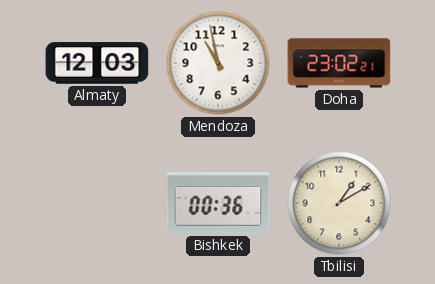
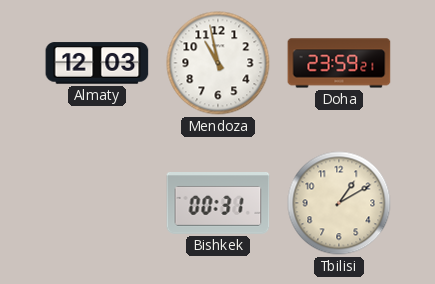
Doha: 23:02 -> 23:59
Bishkek: 00:36 -> 00:31
